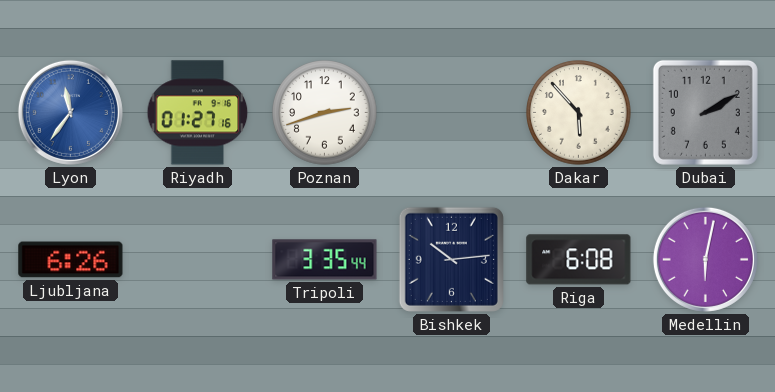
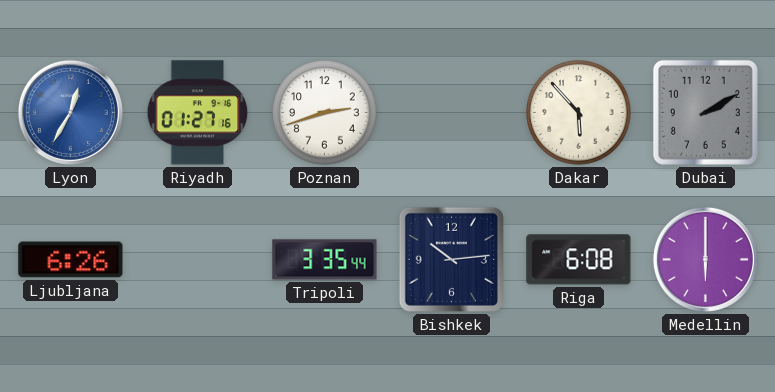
Lyon: 11:36 -> 12:35
Medellin: 6:02 -> 6:00
